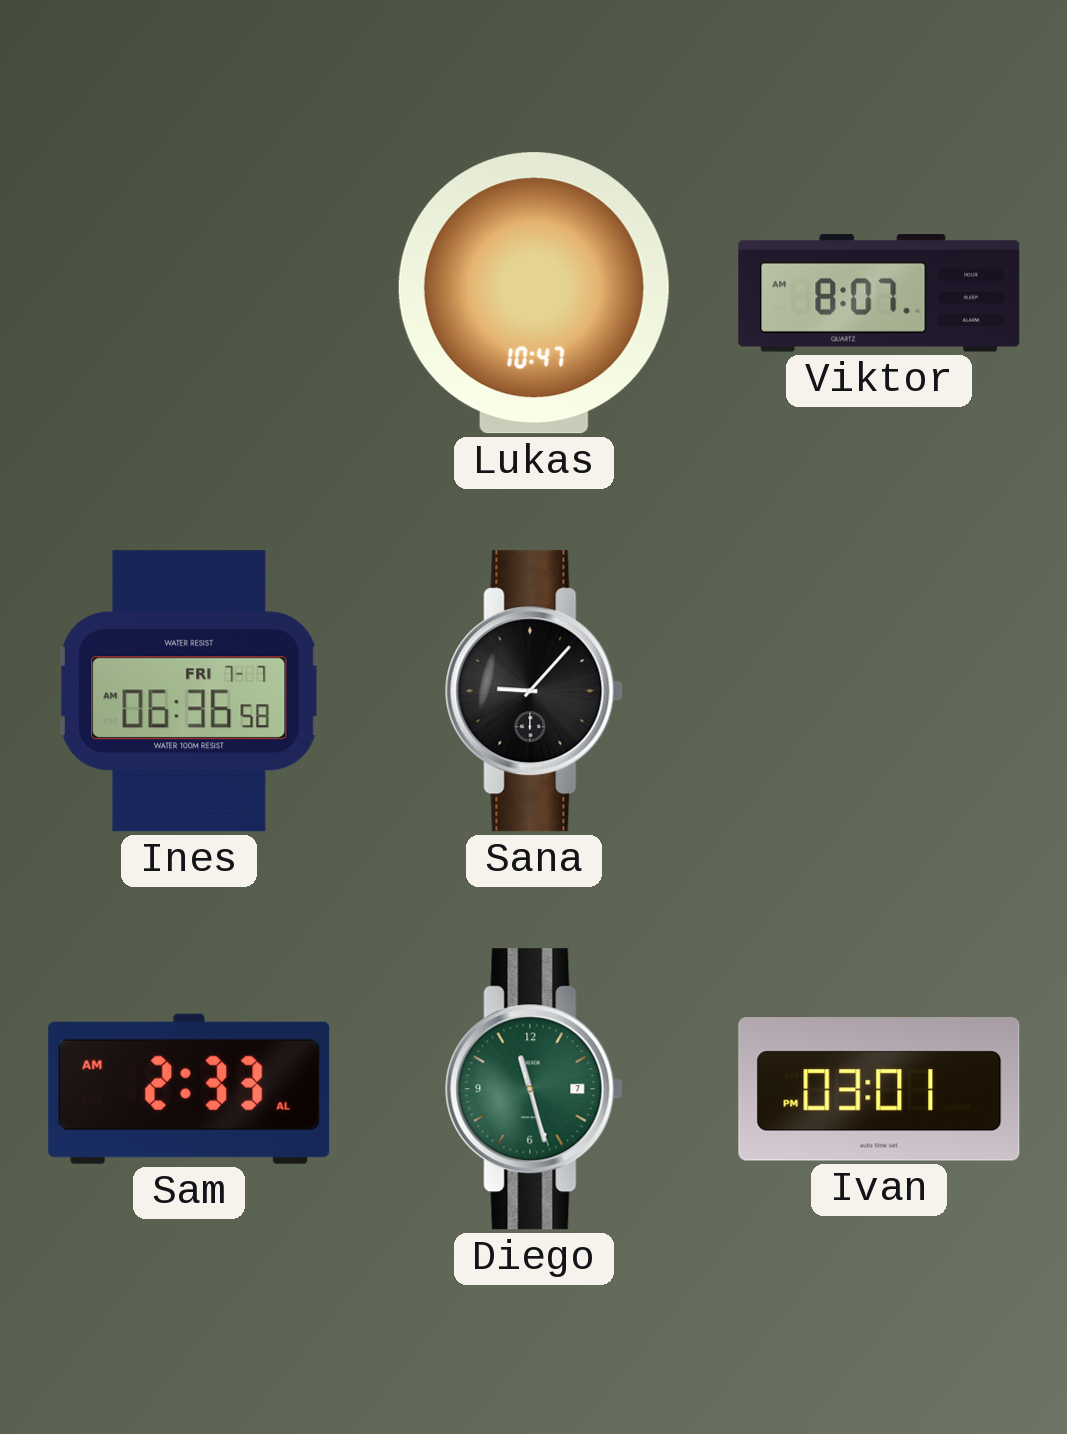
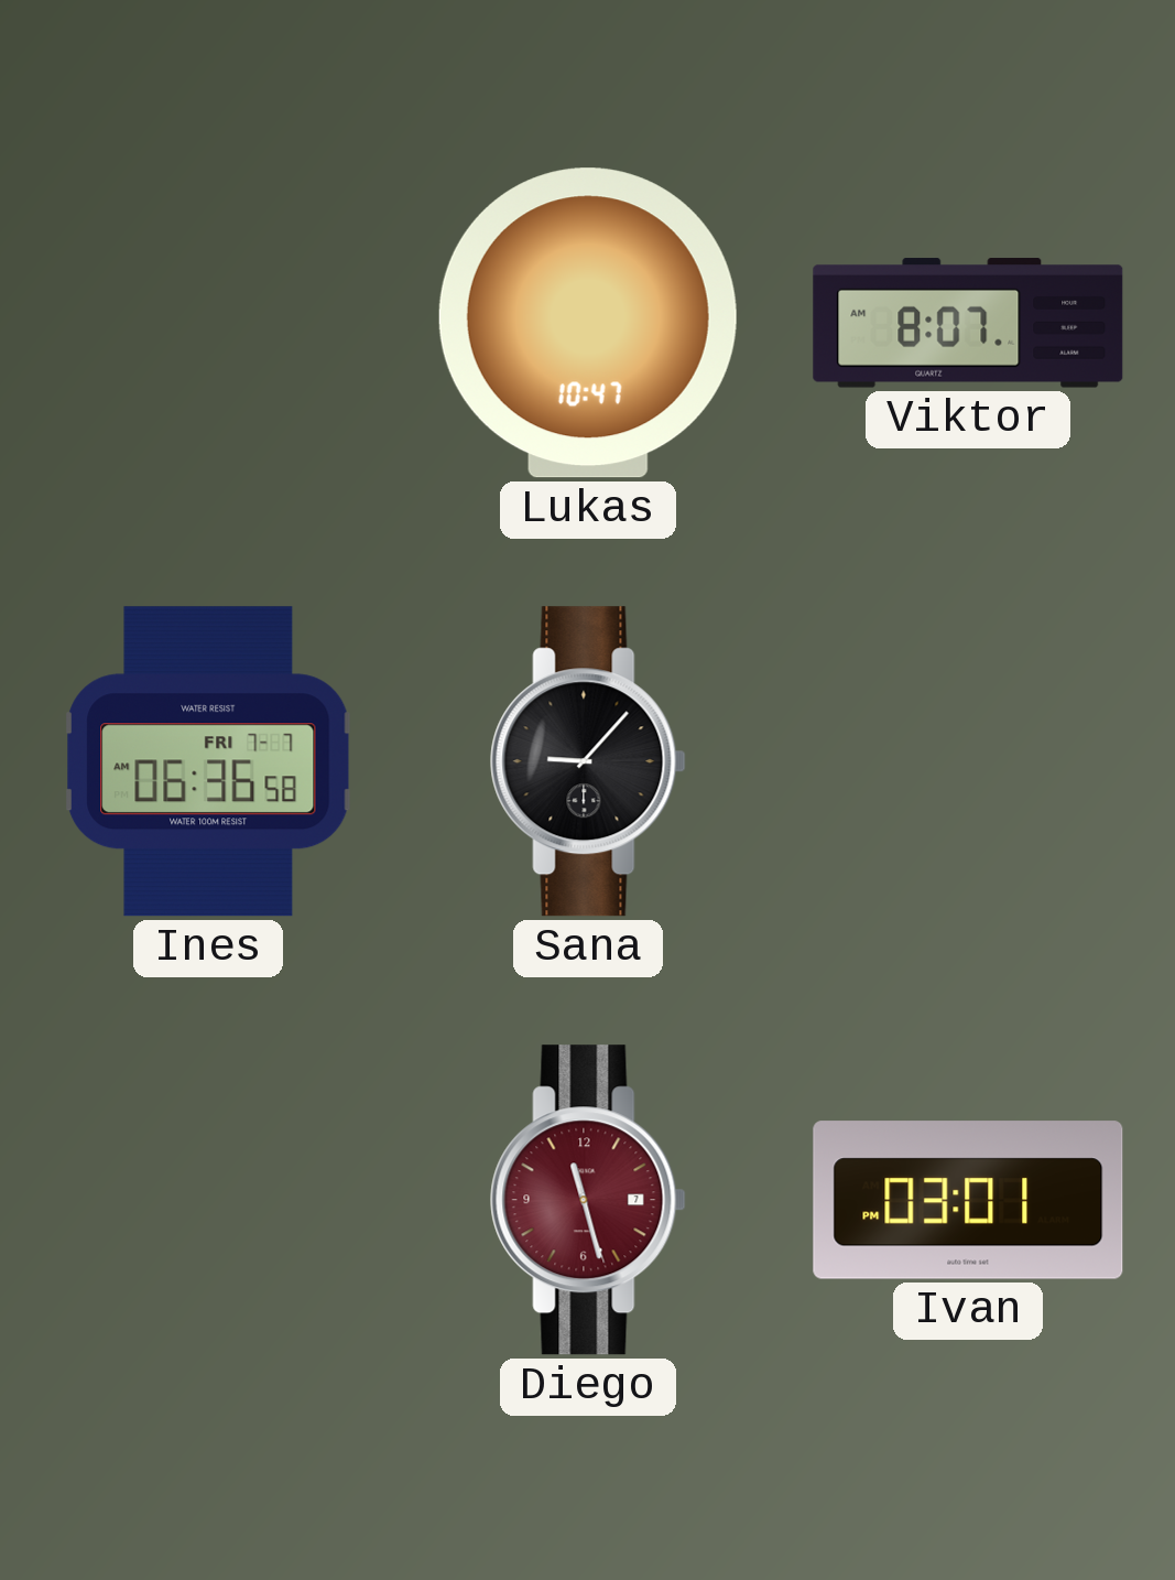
Sam: 2:33 -> none
Diego dial: green -> burgundy
